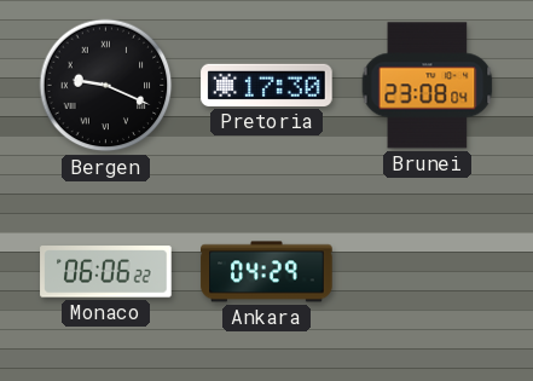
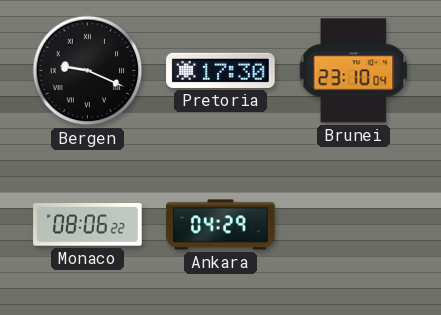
Brunei: 23:08 -> 23:10
Monaco: 06:06 -> 08:06
